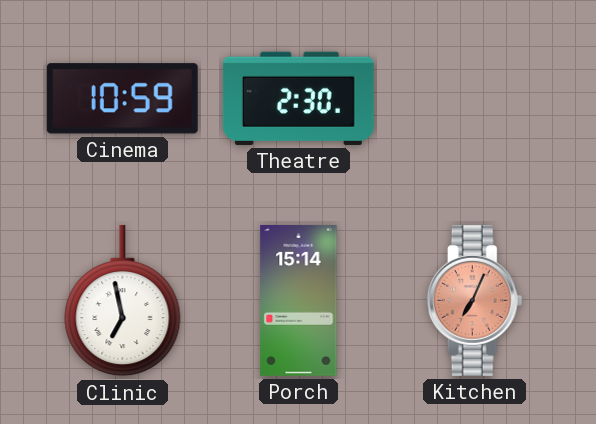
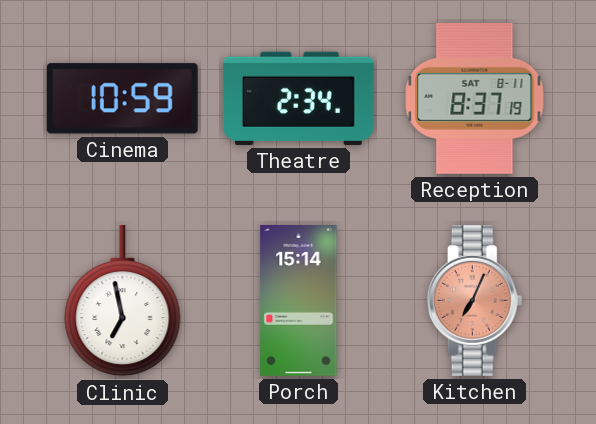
Theatre: 2:30 -> 2:34
Reception: none -> 8:37
